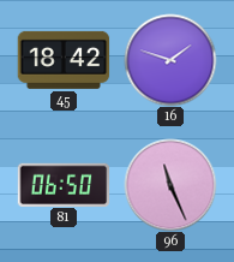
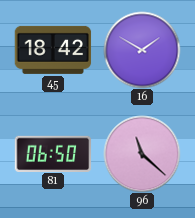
16: 1:48 -> 1:50
96: 11:26 -> 11:22
